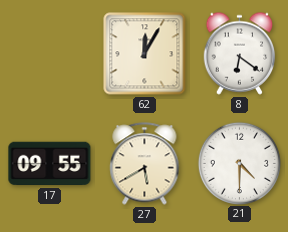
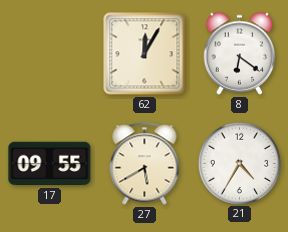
21: 4:30 -> 4:35
